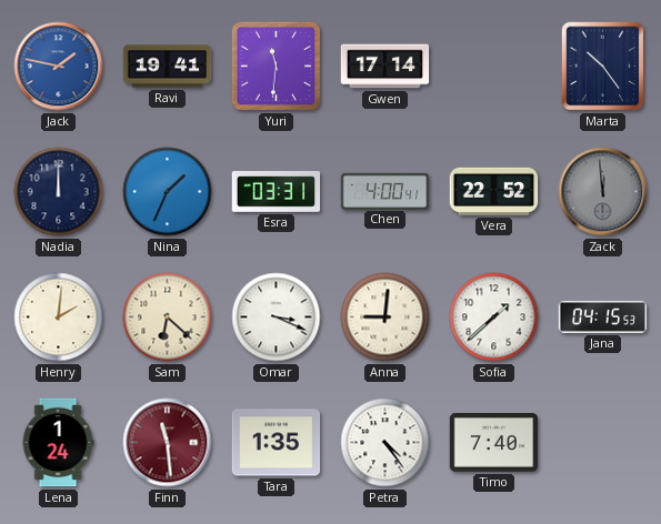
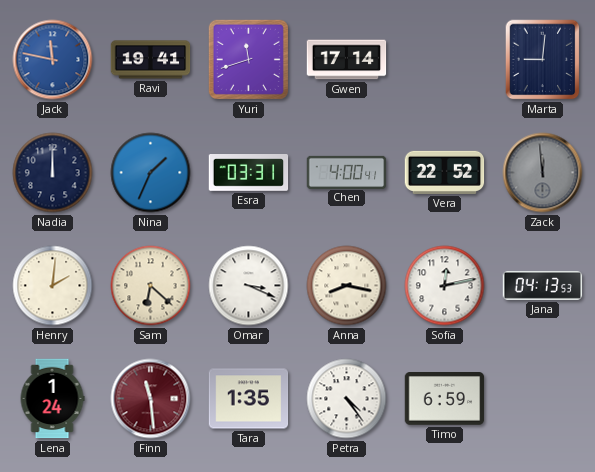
Jack: 1:47 -> 11:47
Yuri: 11:31 -> 11:42
Marta: 10:24 -> 9:01
Anna: 9:01 -> 8:17
Sofia: 1:38 -> 12:13
Jana: 04:15 -> 04:13
Timo: 7:40 -> 6:59
